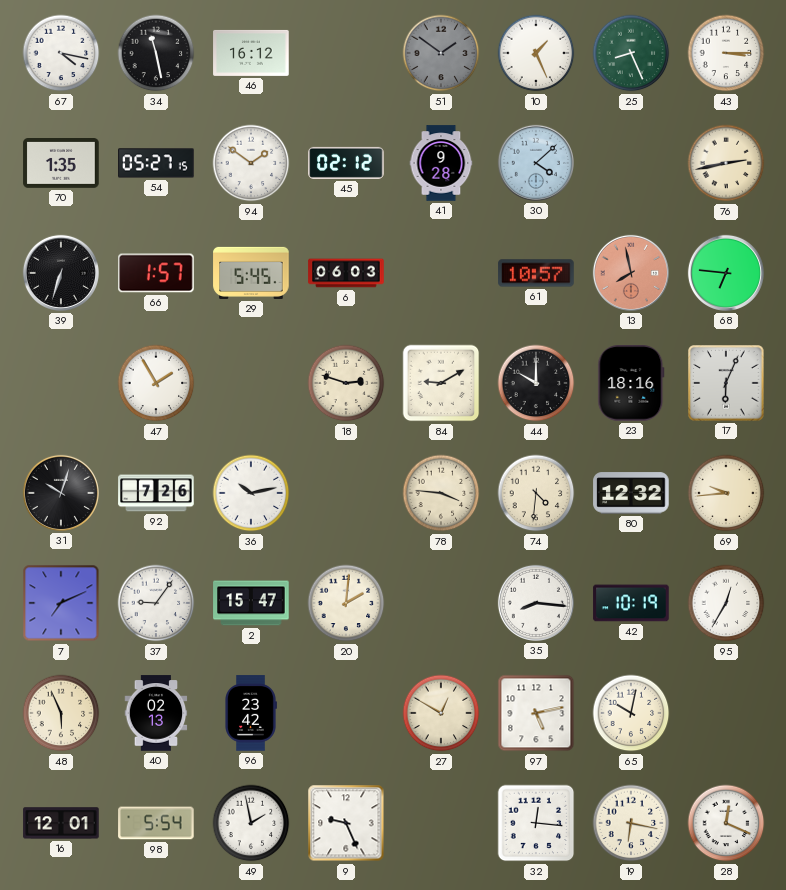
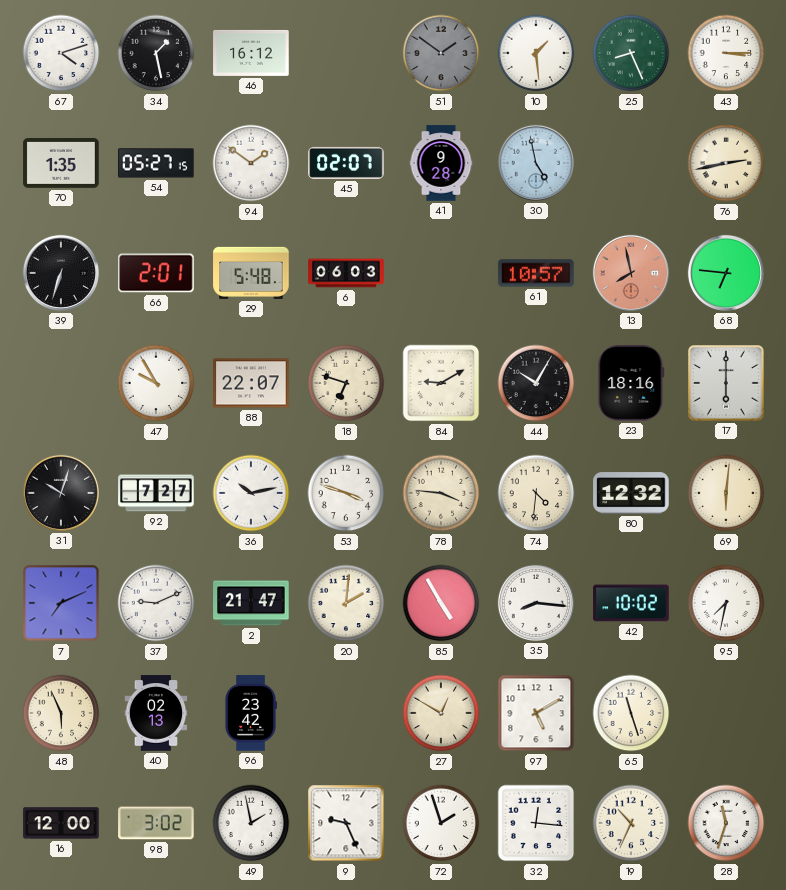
67: 4:17 -> 4:12
34: 11:28 -> 1:28
10: 1:26 -> 1:29
45: 02:12 -> 02:07
30: 4:08 -> 4:58
66: 1:57 -> 2:01
29: 5:45 -> 5:48
47: 1:55 -> 9:55
88: none -> 22:07
18: 2:48 -> 6:48
44: 10:00 -> 10:05
17: 6:04 -> 6:00
92: 7:26 -> 7:27
53: none -> 3:48
69: 9:44 -> 6:01
37: 9:06 -> 9:11
2: 15:47 -> 21:47
85: none -> 4:55
42: 10:19 -> 10:02
95: 12:35 -> 7:32
97: 5:13 -> 5:10
65: 10:02 -> 11:27
16: 12:01 -> 12:00
98: 5:54 -> 3:02
72: none -> 1:57
19: 6:17 -> 10:34
28: 12:19 -> 11:33
